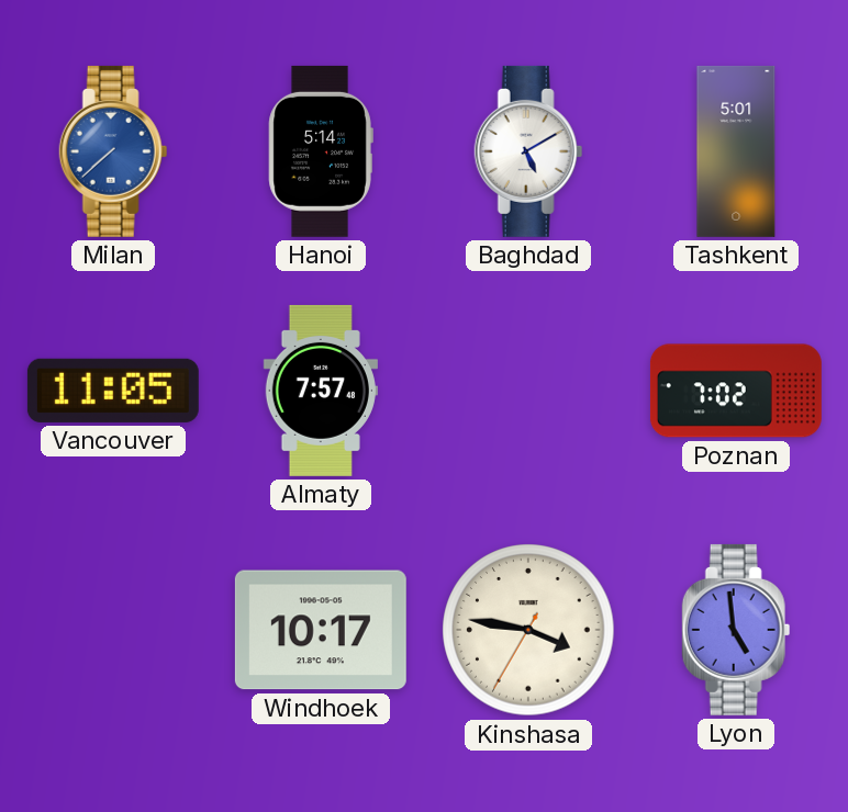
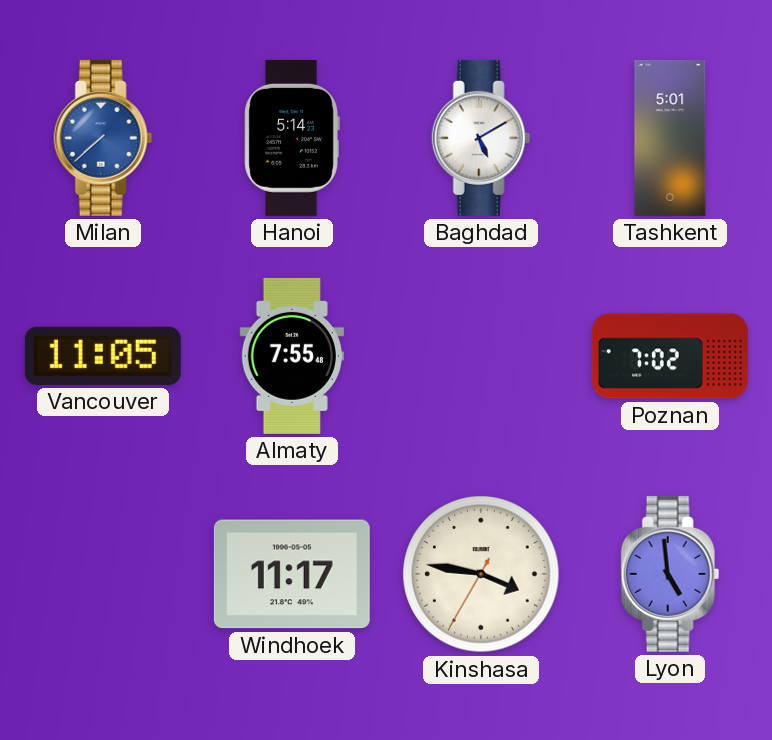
Almaty: 7:57 -> 7:55
Windhoek: 10:17 -> 11:17
